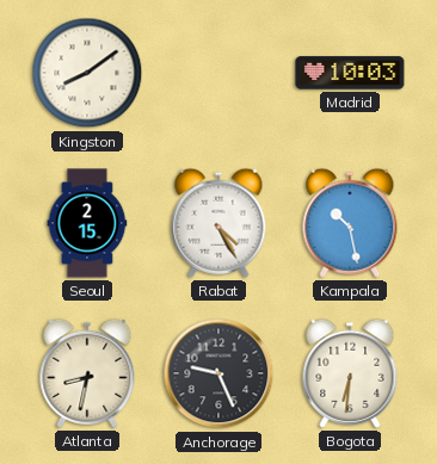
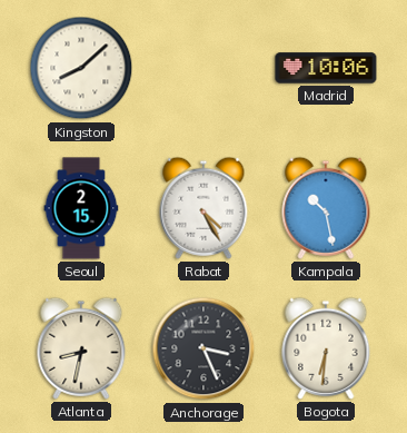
Kingston: 8:09 -> 8:08
Madrid: 10:03 -> 10:06
Anchorage: 9:26 -> 3:26
